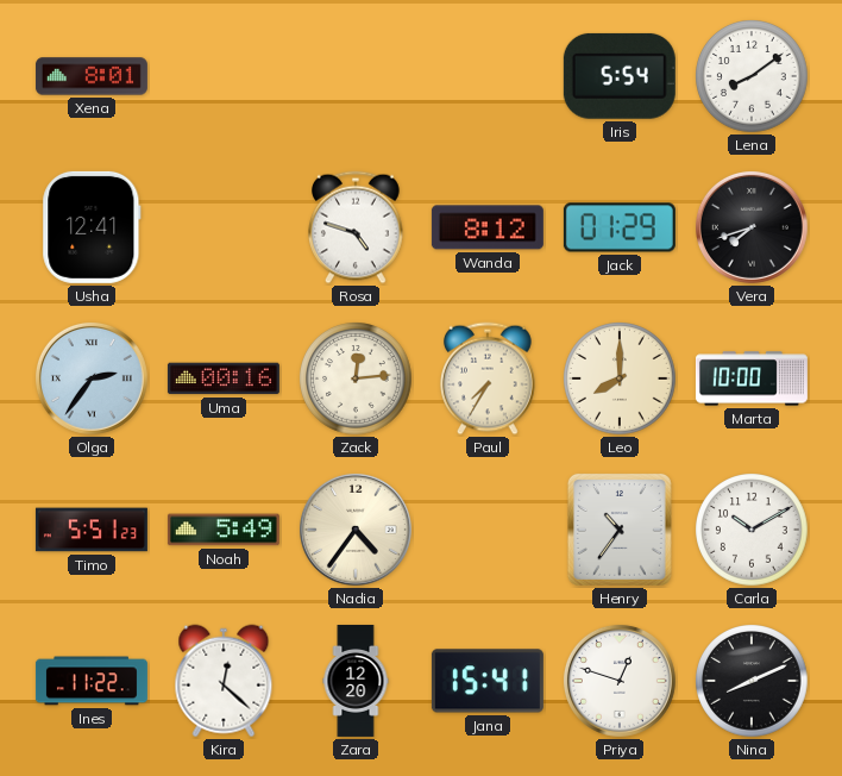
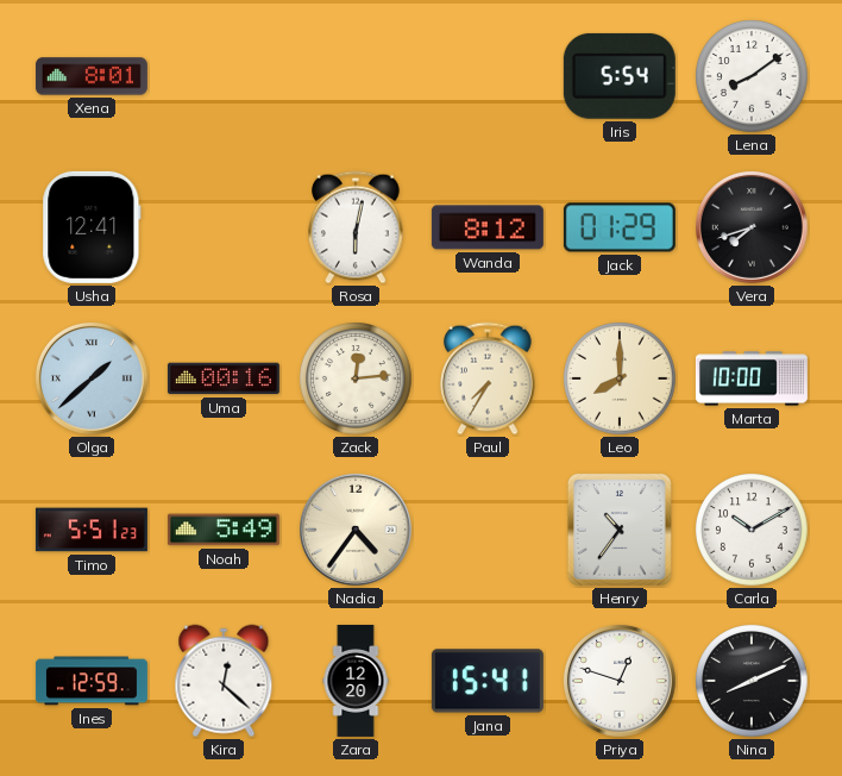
Rosa: 4:48 -> 6:02
Olga: 2:36 -> 1:38
Ines: 11:22 -> 12:59
